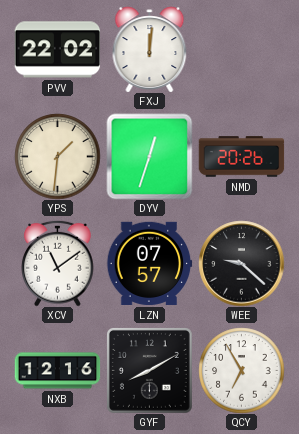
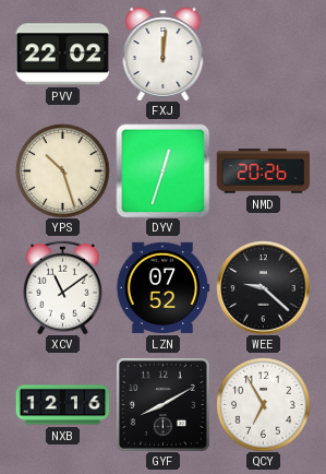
YPS: 1:31 -> 10:27
LZN: 07:57 -> 07:52
